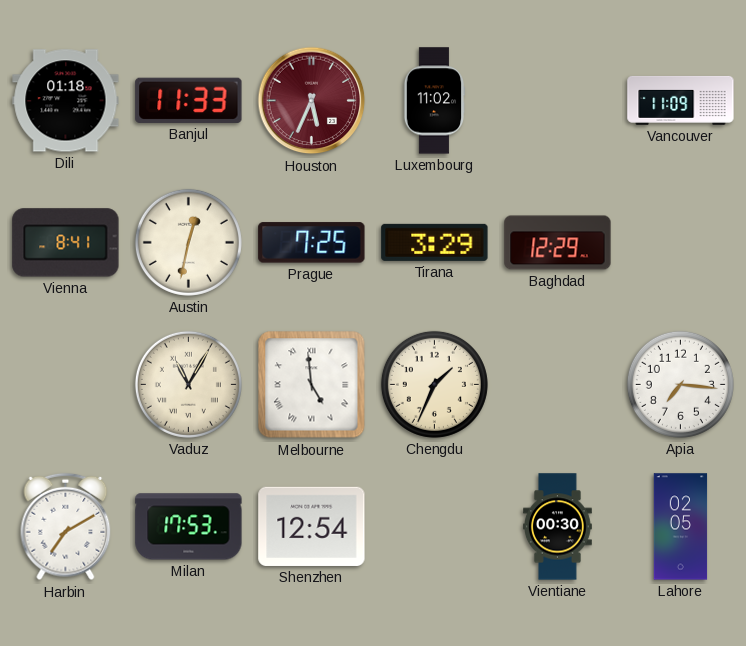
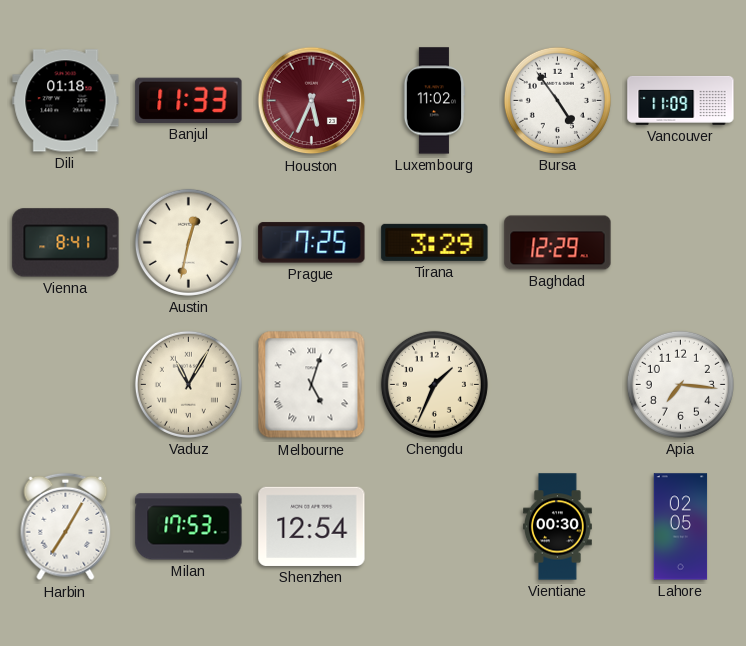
Bursa: none -> 4:54
Melbourne: 4:59 -> 5:03
Harbin: 7:10 -> 7:05
